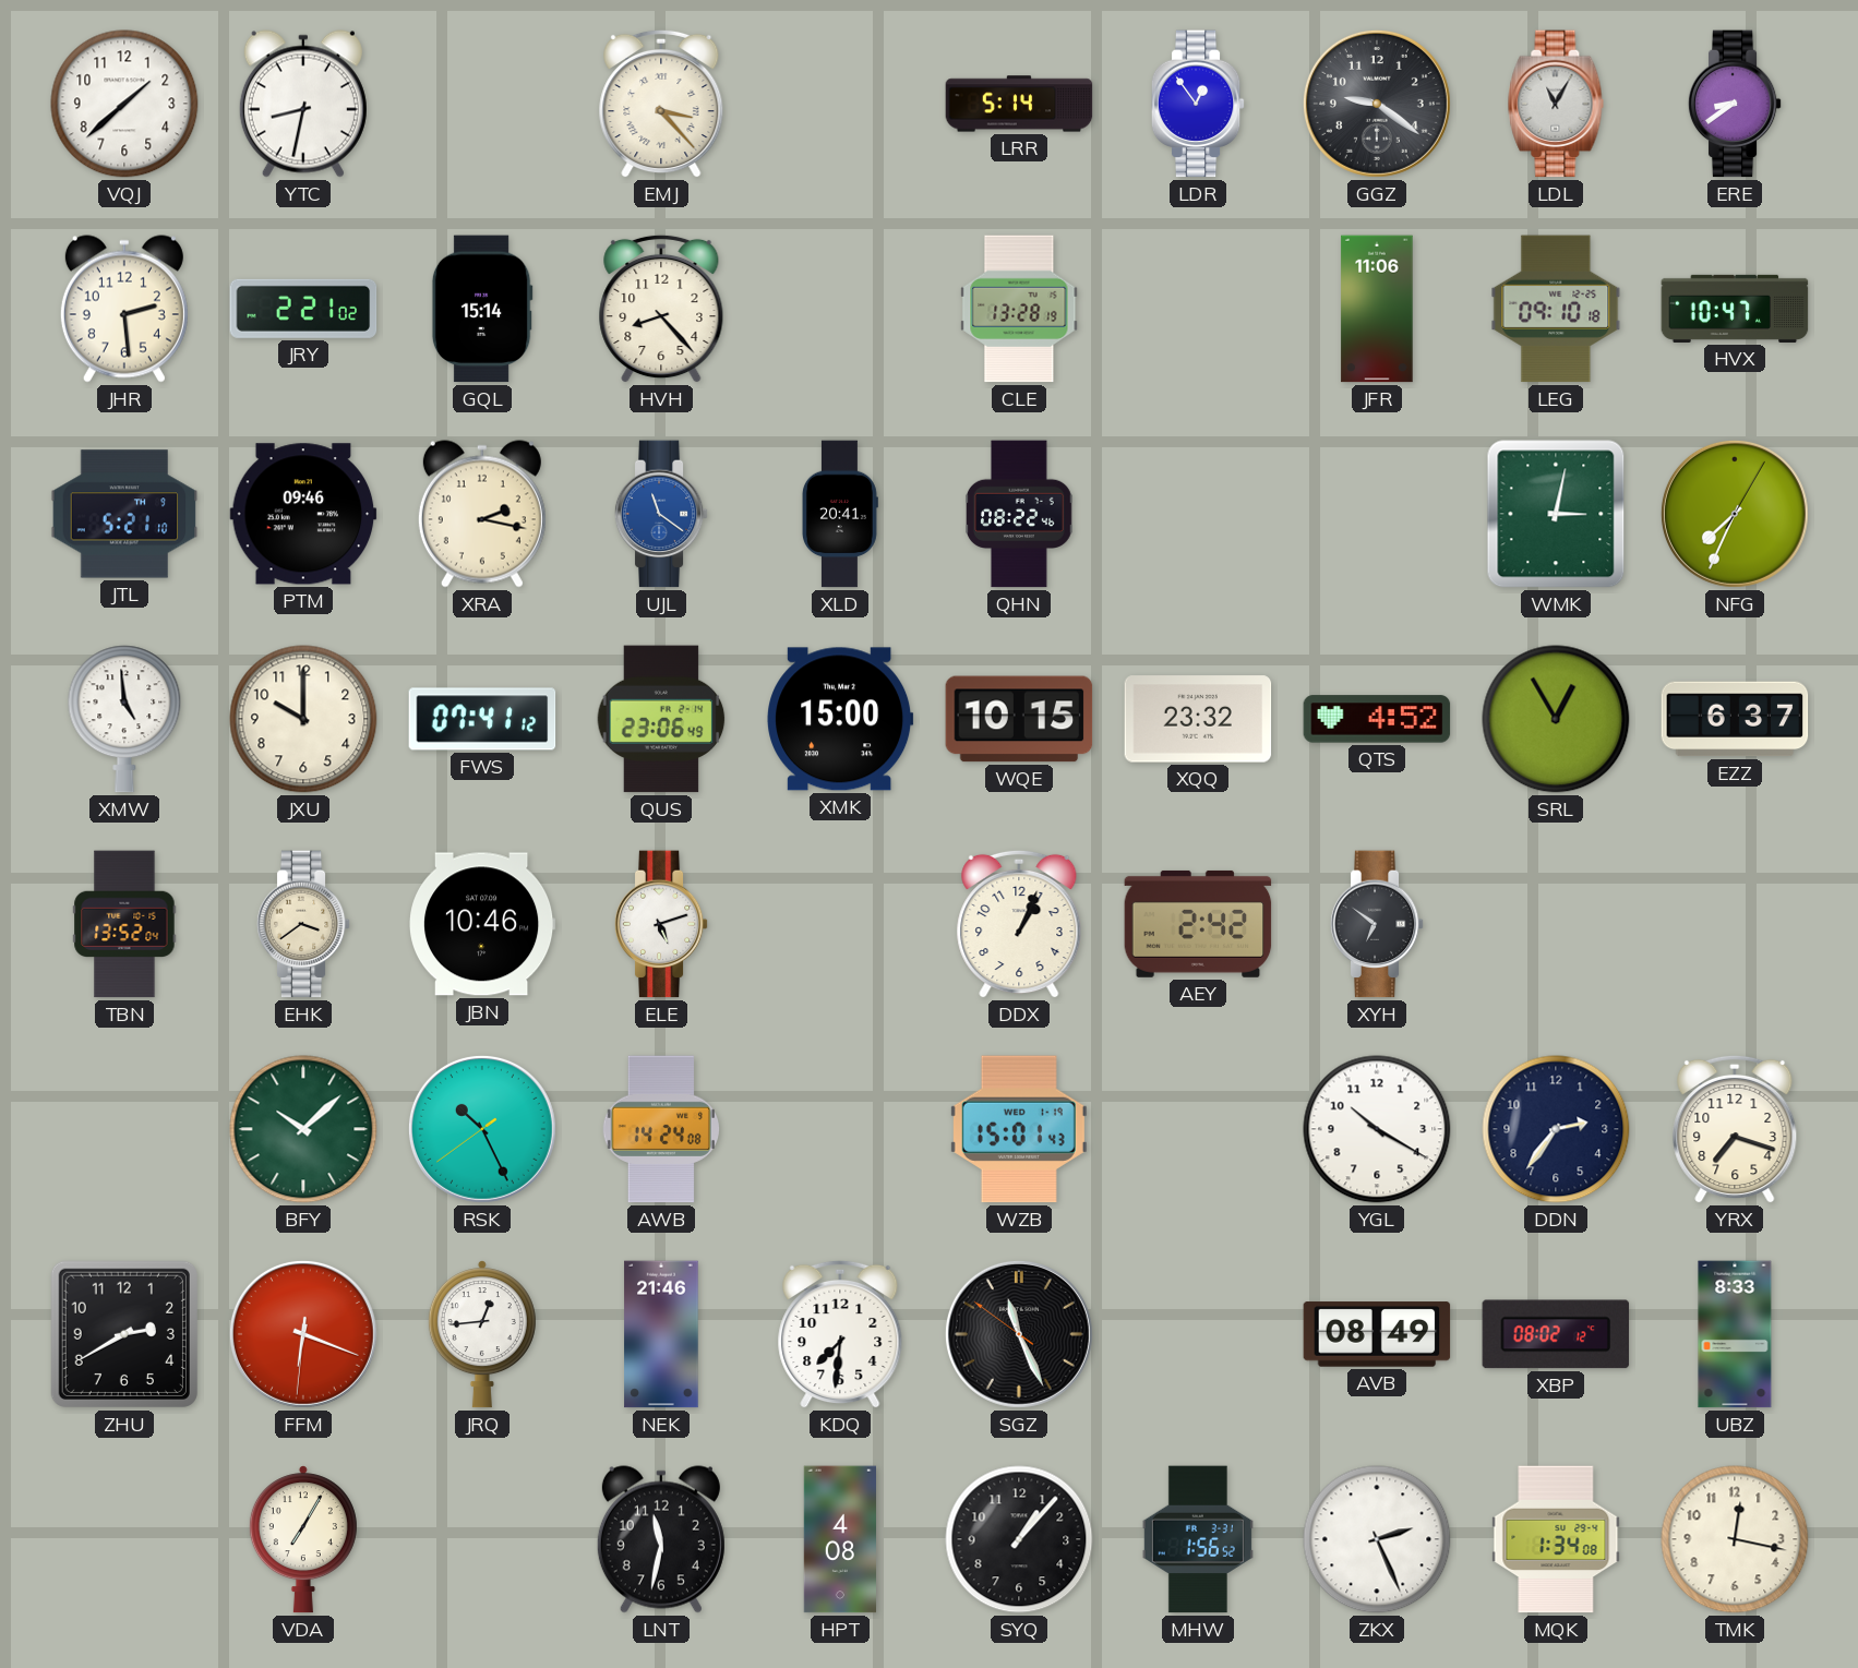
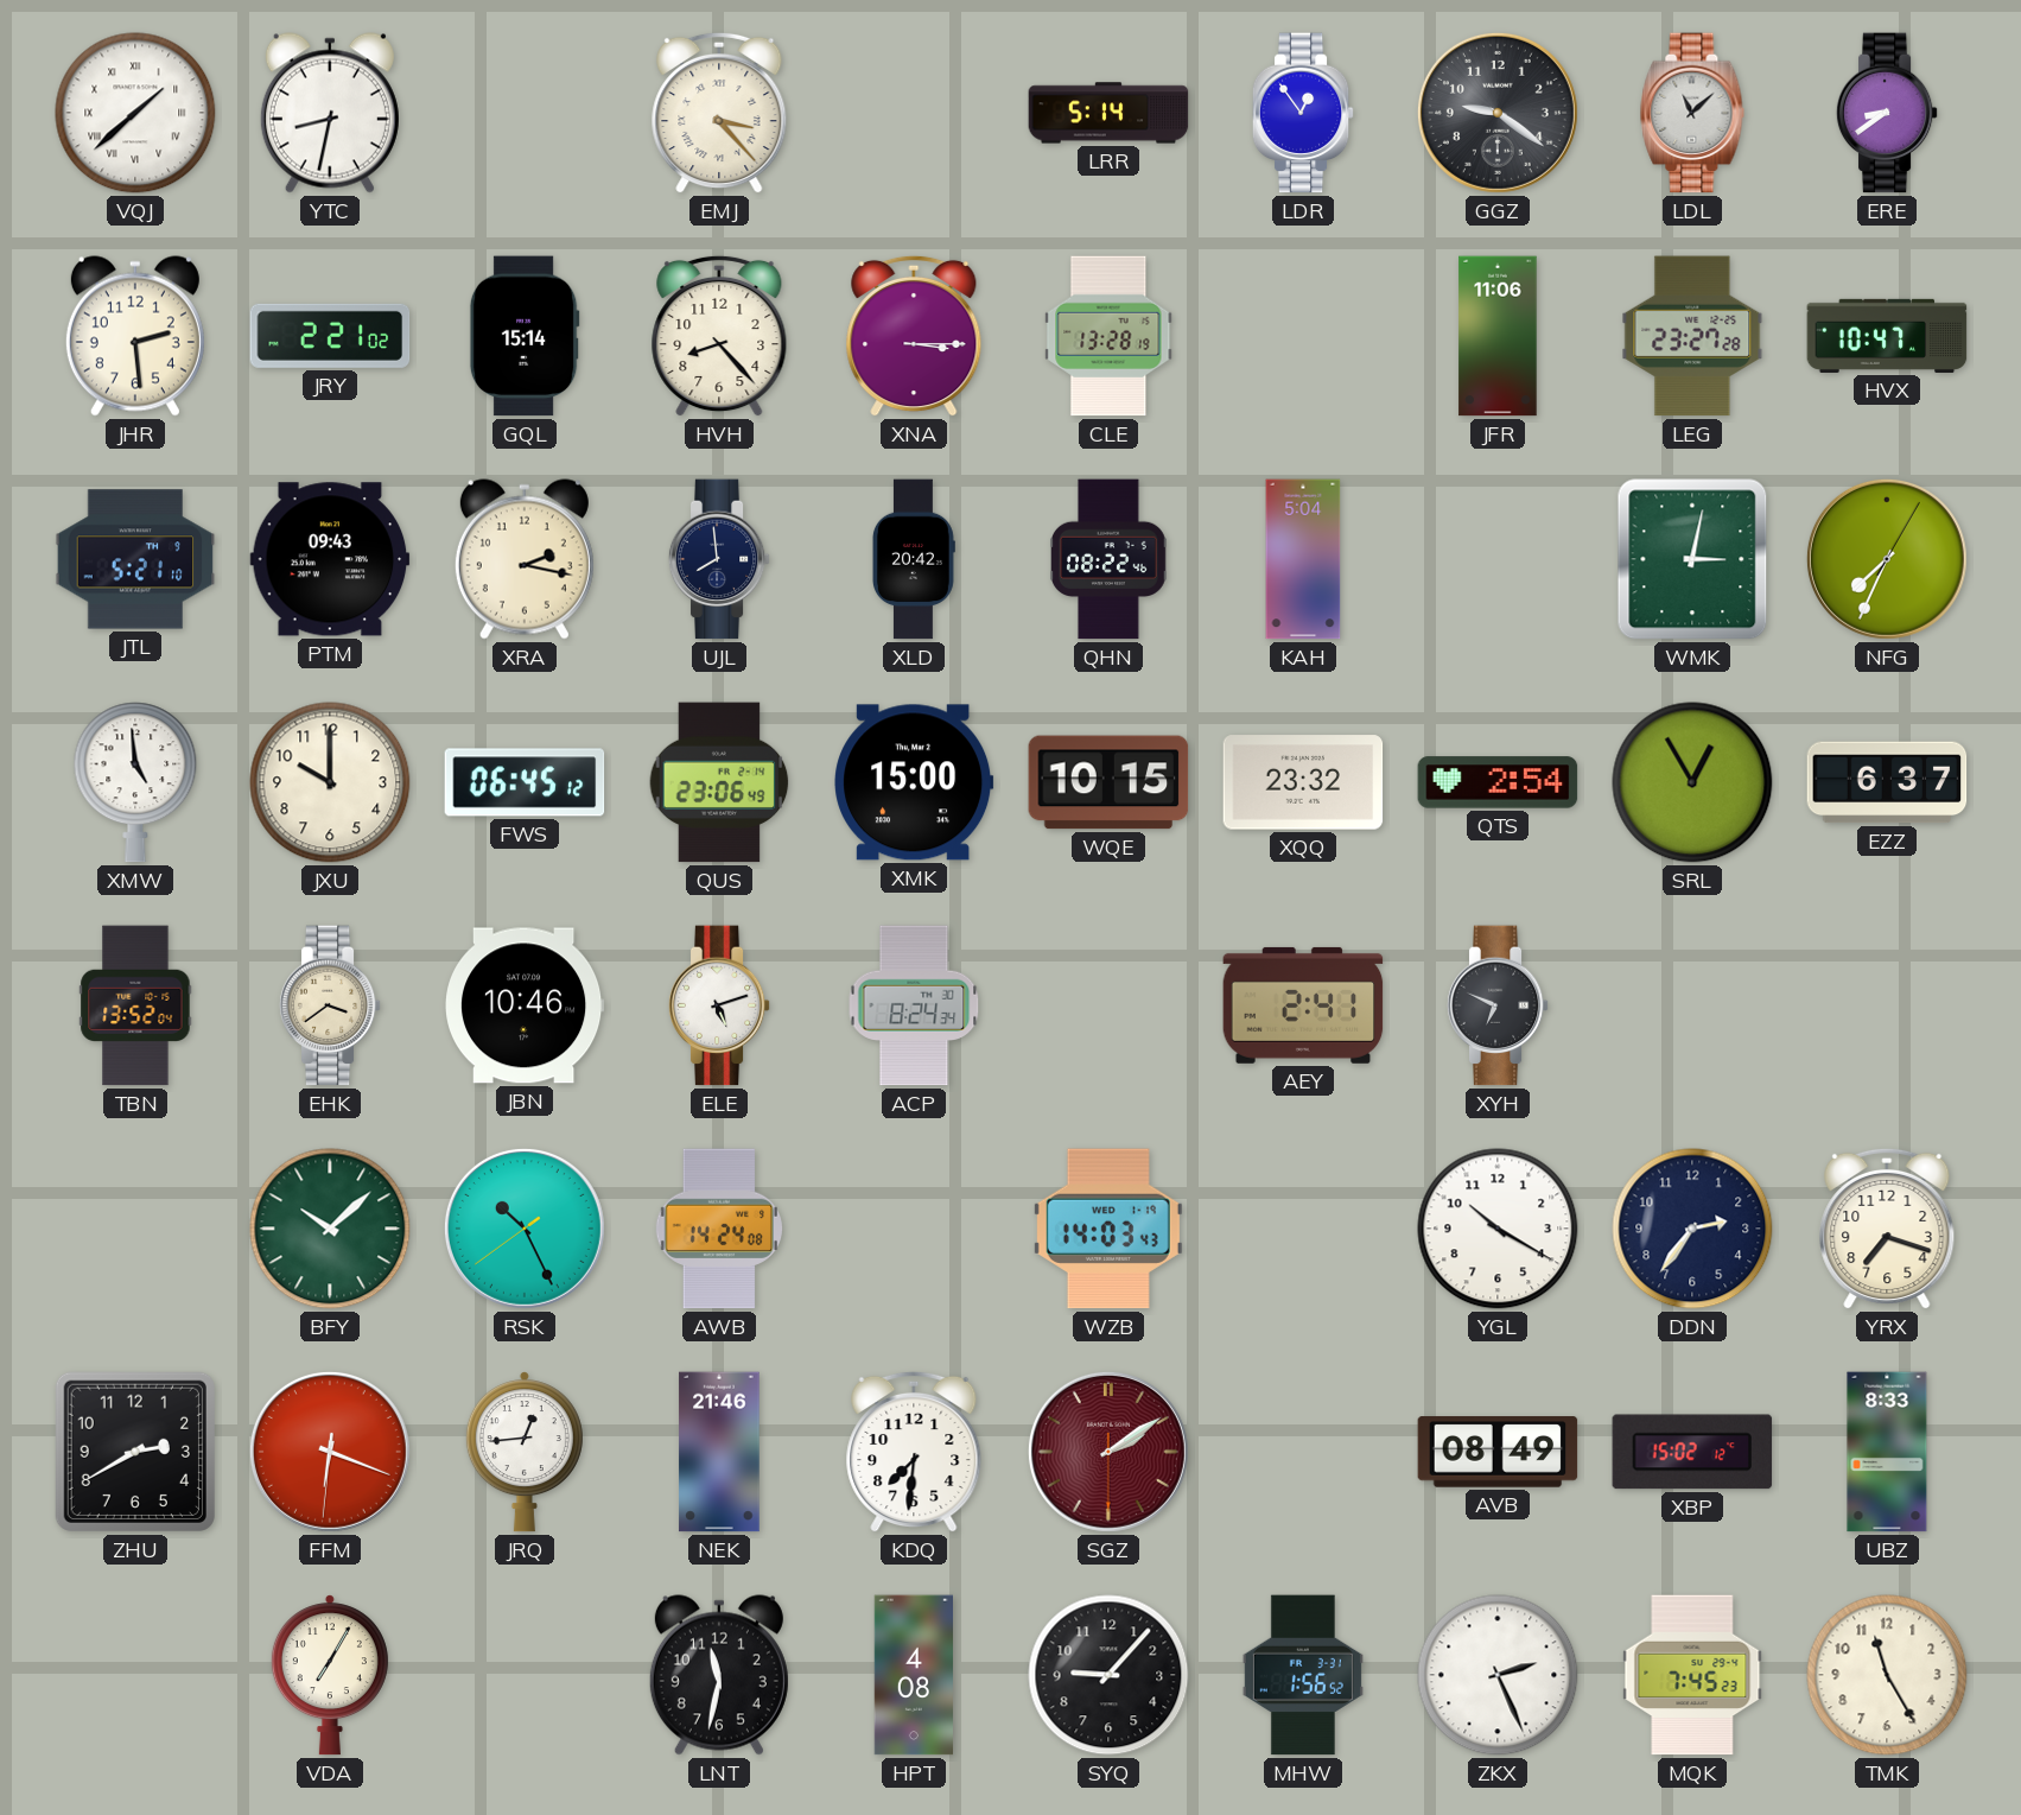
VQJ numerals: Arabic -> Roman
LDL: 11:05 -> 11:08
XNA: none -> 3:15
LEG: 09:10 -> 23:27
PTM: 09:46 -> 09:43
UJL: 11:21 -> 7:59
UJL dial: blue -> navy
XLD: 20:41 -> 20:42
KAH: none -> 5:04
FWS: 07:41 -> 06:45
QTS: 4:52 -> 2:54
ACP: none -> 8:24
DDX: 1:04 -> none
AEY: 2:42 -> 2:41
XYH: 6:51 -> 6:49
WZB: 15:01 -> 14:03
SGZ: 11:25 -> 2:09
SGZ dial: black -> burgundy
XBP: 08:02 -> 15:02
SYQ: 1:07 -> 9:07
MQK: 1:34 -> 7:45
TMK: 12:17 -> 11:25
